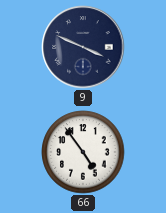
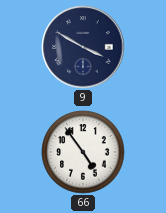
9: 3:49 -> 3:50
